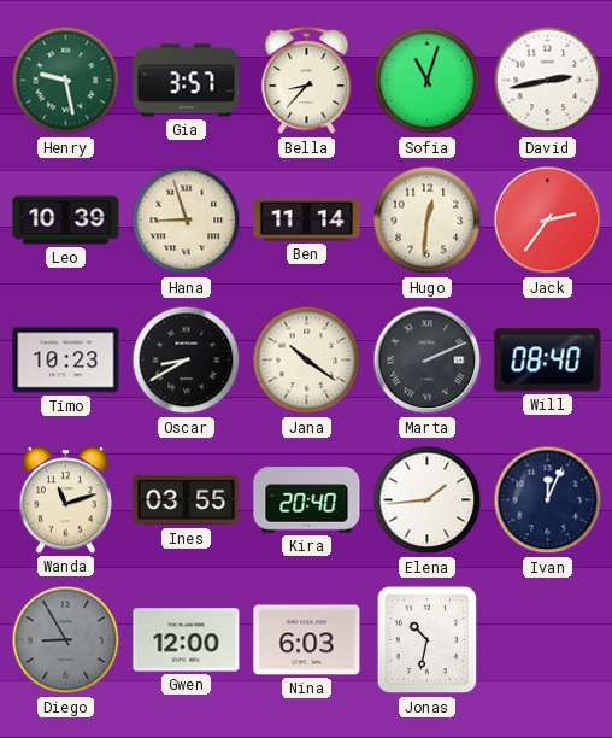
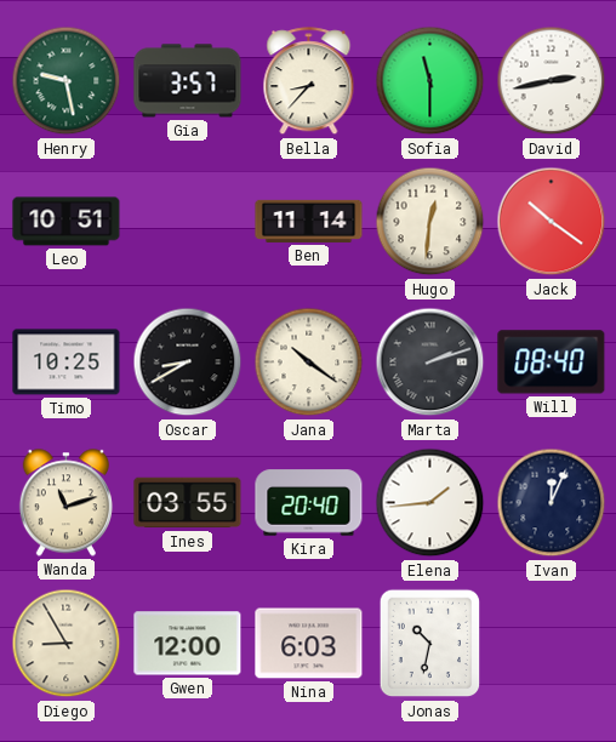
Sofia: 11:03 -> 11:30
Leo: 10:39 -> 10:51
Hana: 8:57 -> none
Jack: 2:36 -> 10:21
Timo: 10:23 -> 10:25
Marta: 2:11 -> 2:12
Diego dial: grey -> cream
